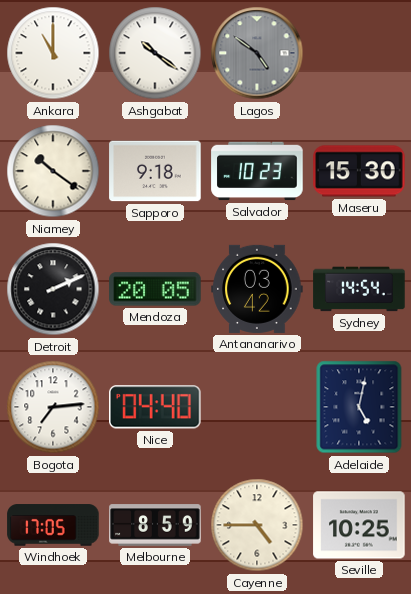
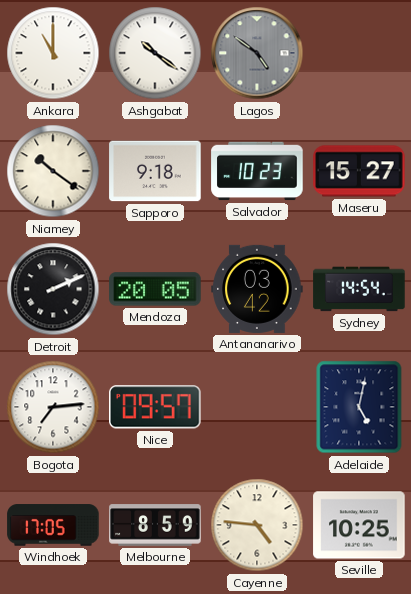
Maseru: 15:30 -> 15:27
Nice: 04:40 -> 09:57
Cayenne: 4:45 -> 4:46
